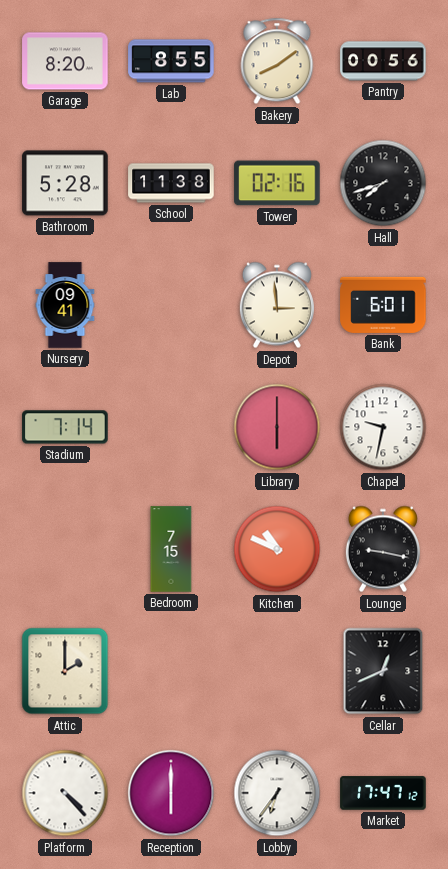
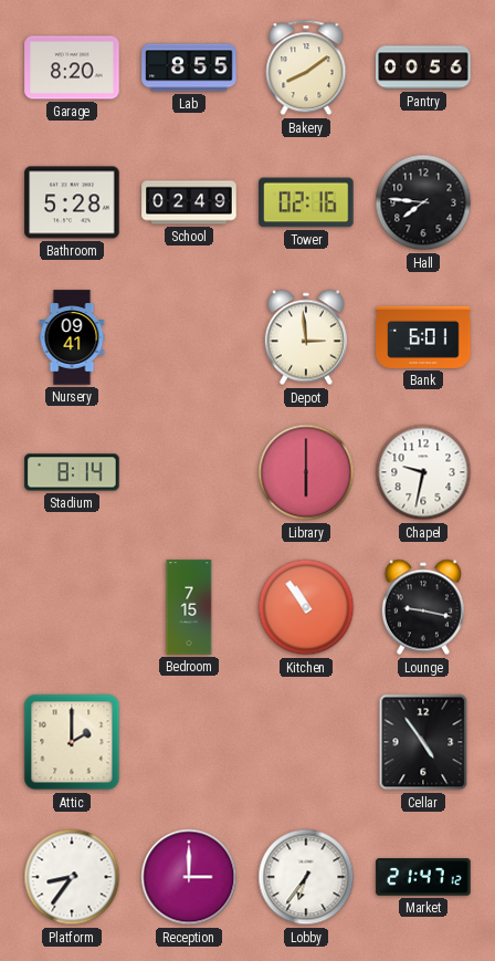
School: 11:38 -> 02:49
Hall: 7:42 -> 7:46
Stadium: 7:14 -> 8:14
Kitchen: 10:49 -> 10:54
Cellar: 12:41 -> 4:54
Platform: 4:23 -> 8:36
Reception: 6:00 -> 3:00
Market: 17:47 -> 21:47
